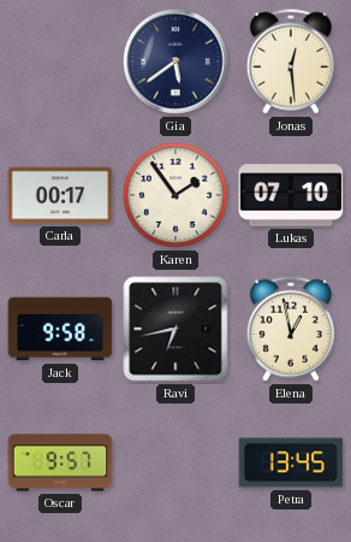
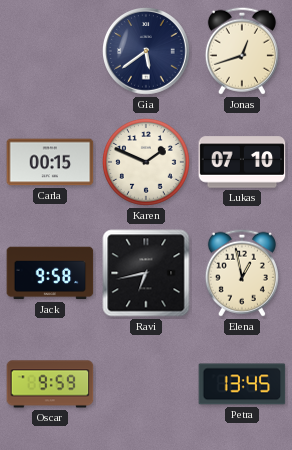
Jonas: 12:29 -> 12:42
Carla: 00:17 -> 00:15
Karen: 1:54 -> 1:49
Oscar: 9:57 -> 9:59
